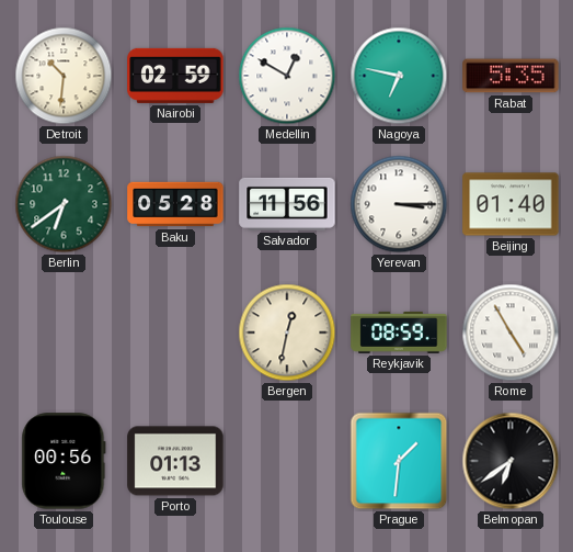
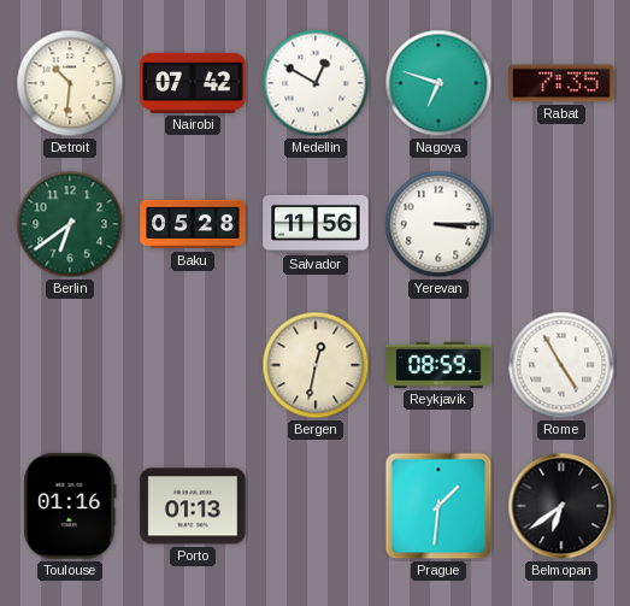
Nairobi: 02:59 -> 07:42
Nagoya: 6:47 -> 6:48
Rabat: 5:35 -> 7:35
Beijing: 01:40 -> none
Toulouse: 00:56 -> 01:16
